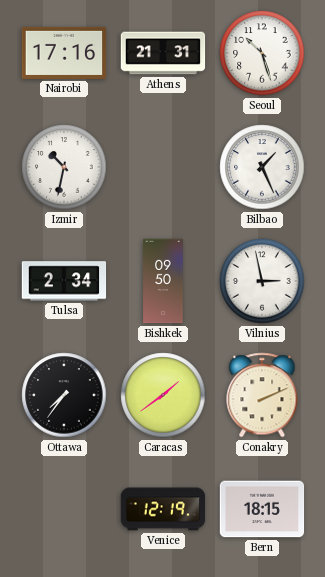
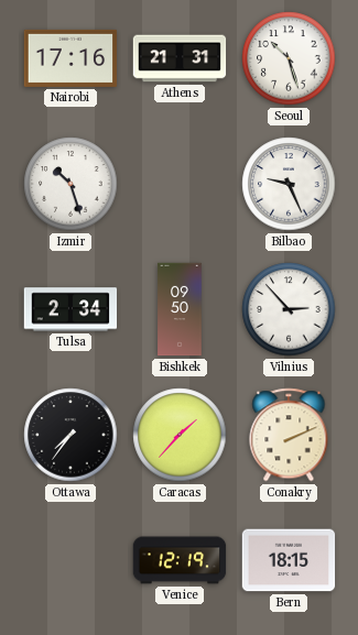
Izmir: 10:32 -> 10:27
Bilbao: 1:26 -> 9:26
Vilnius: 2:58 -> 2:53
Caracas: 1:39 -> 1:37
